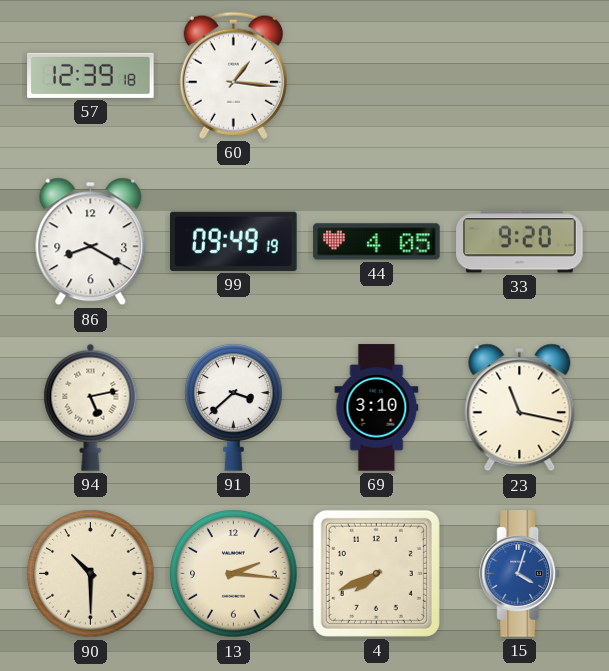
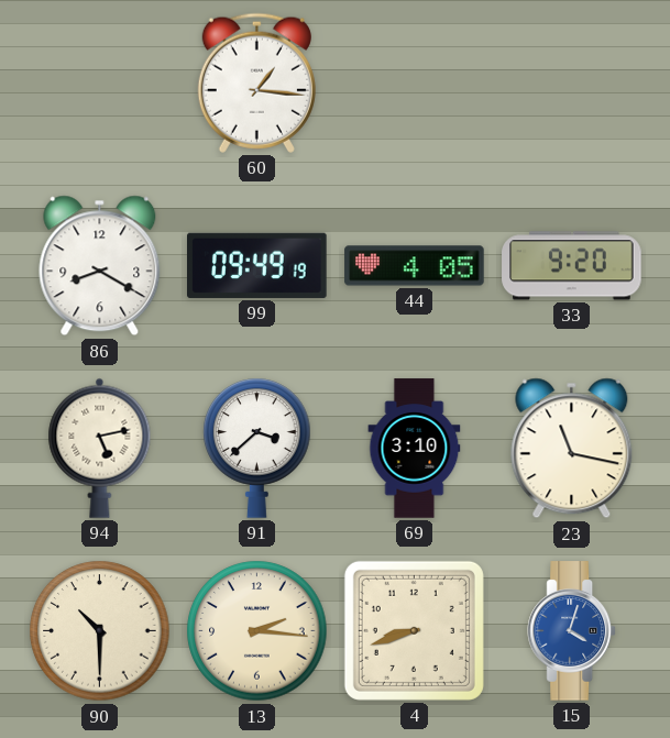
57: 12:39 -> none
4: 7:41 -> 8:42
